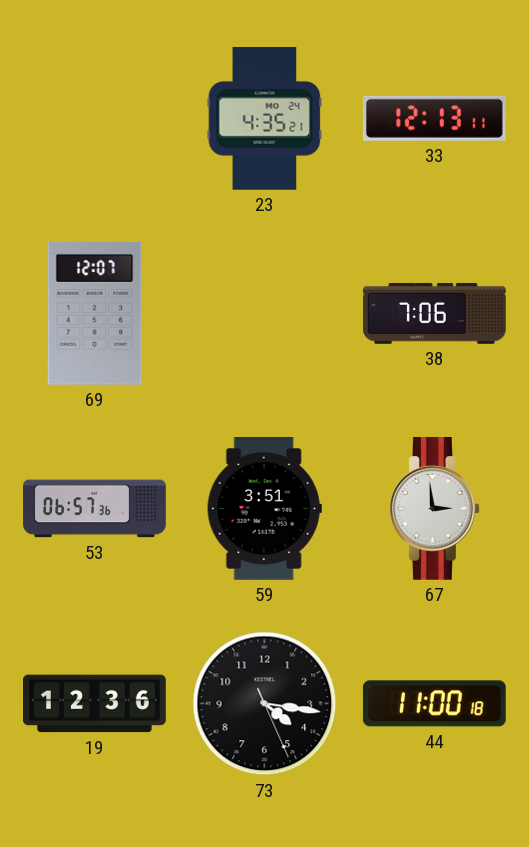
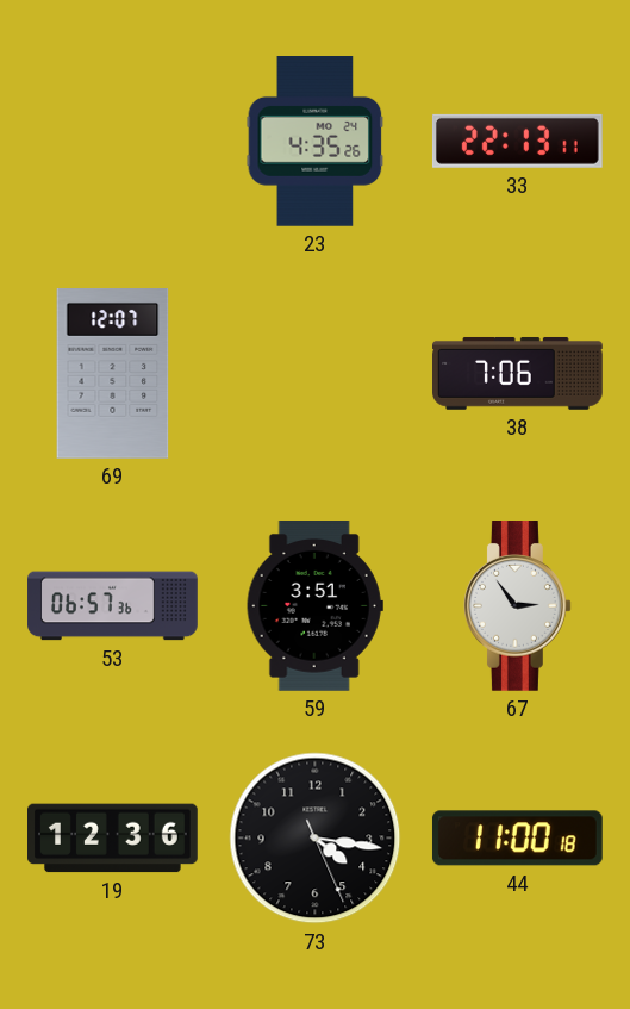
23: 4:35:21 -> 4:35:26
33: 12:13 -> 22:13
67: 2:59 -> 2:54
